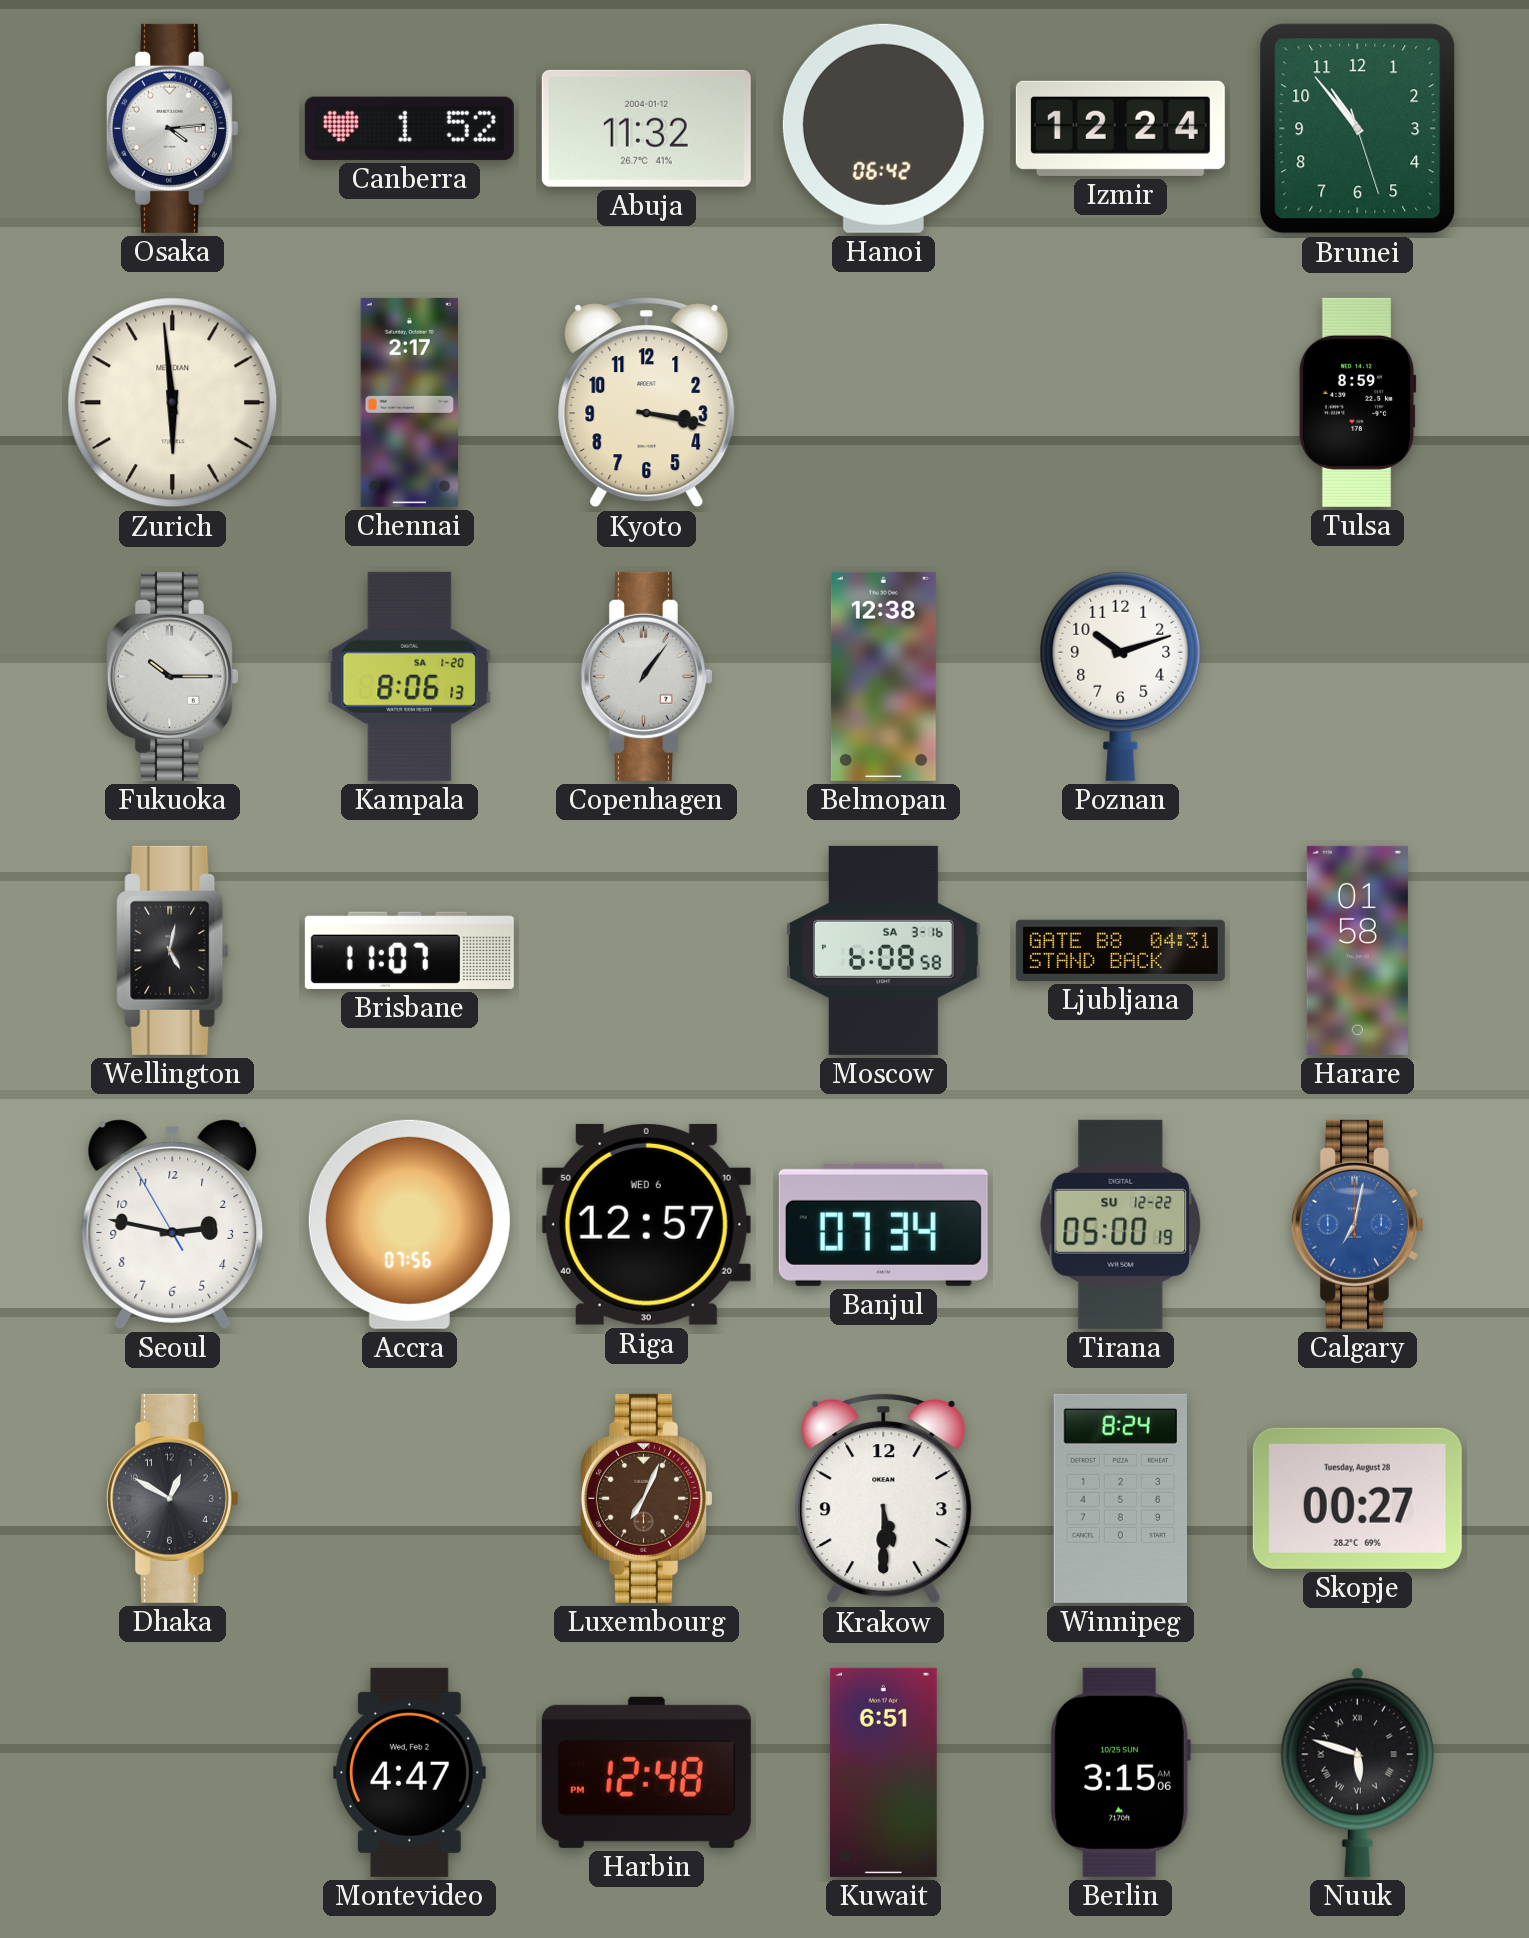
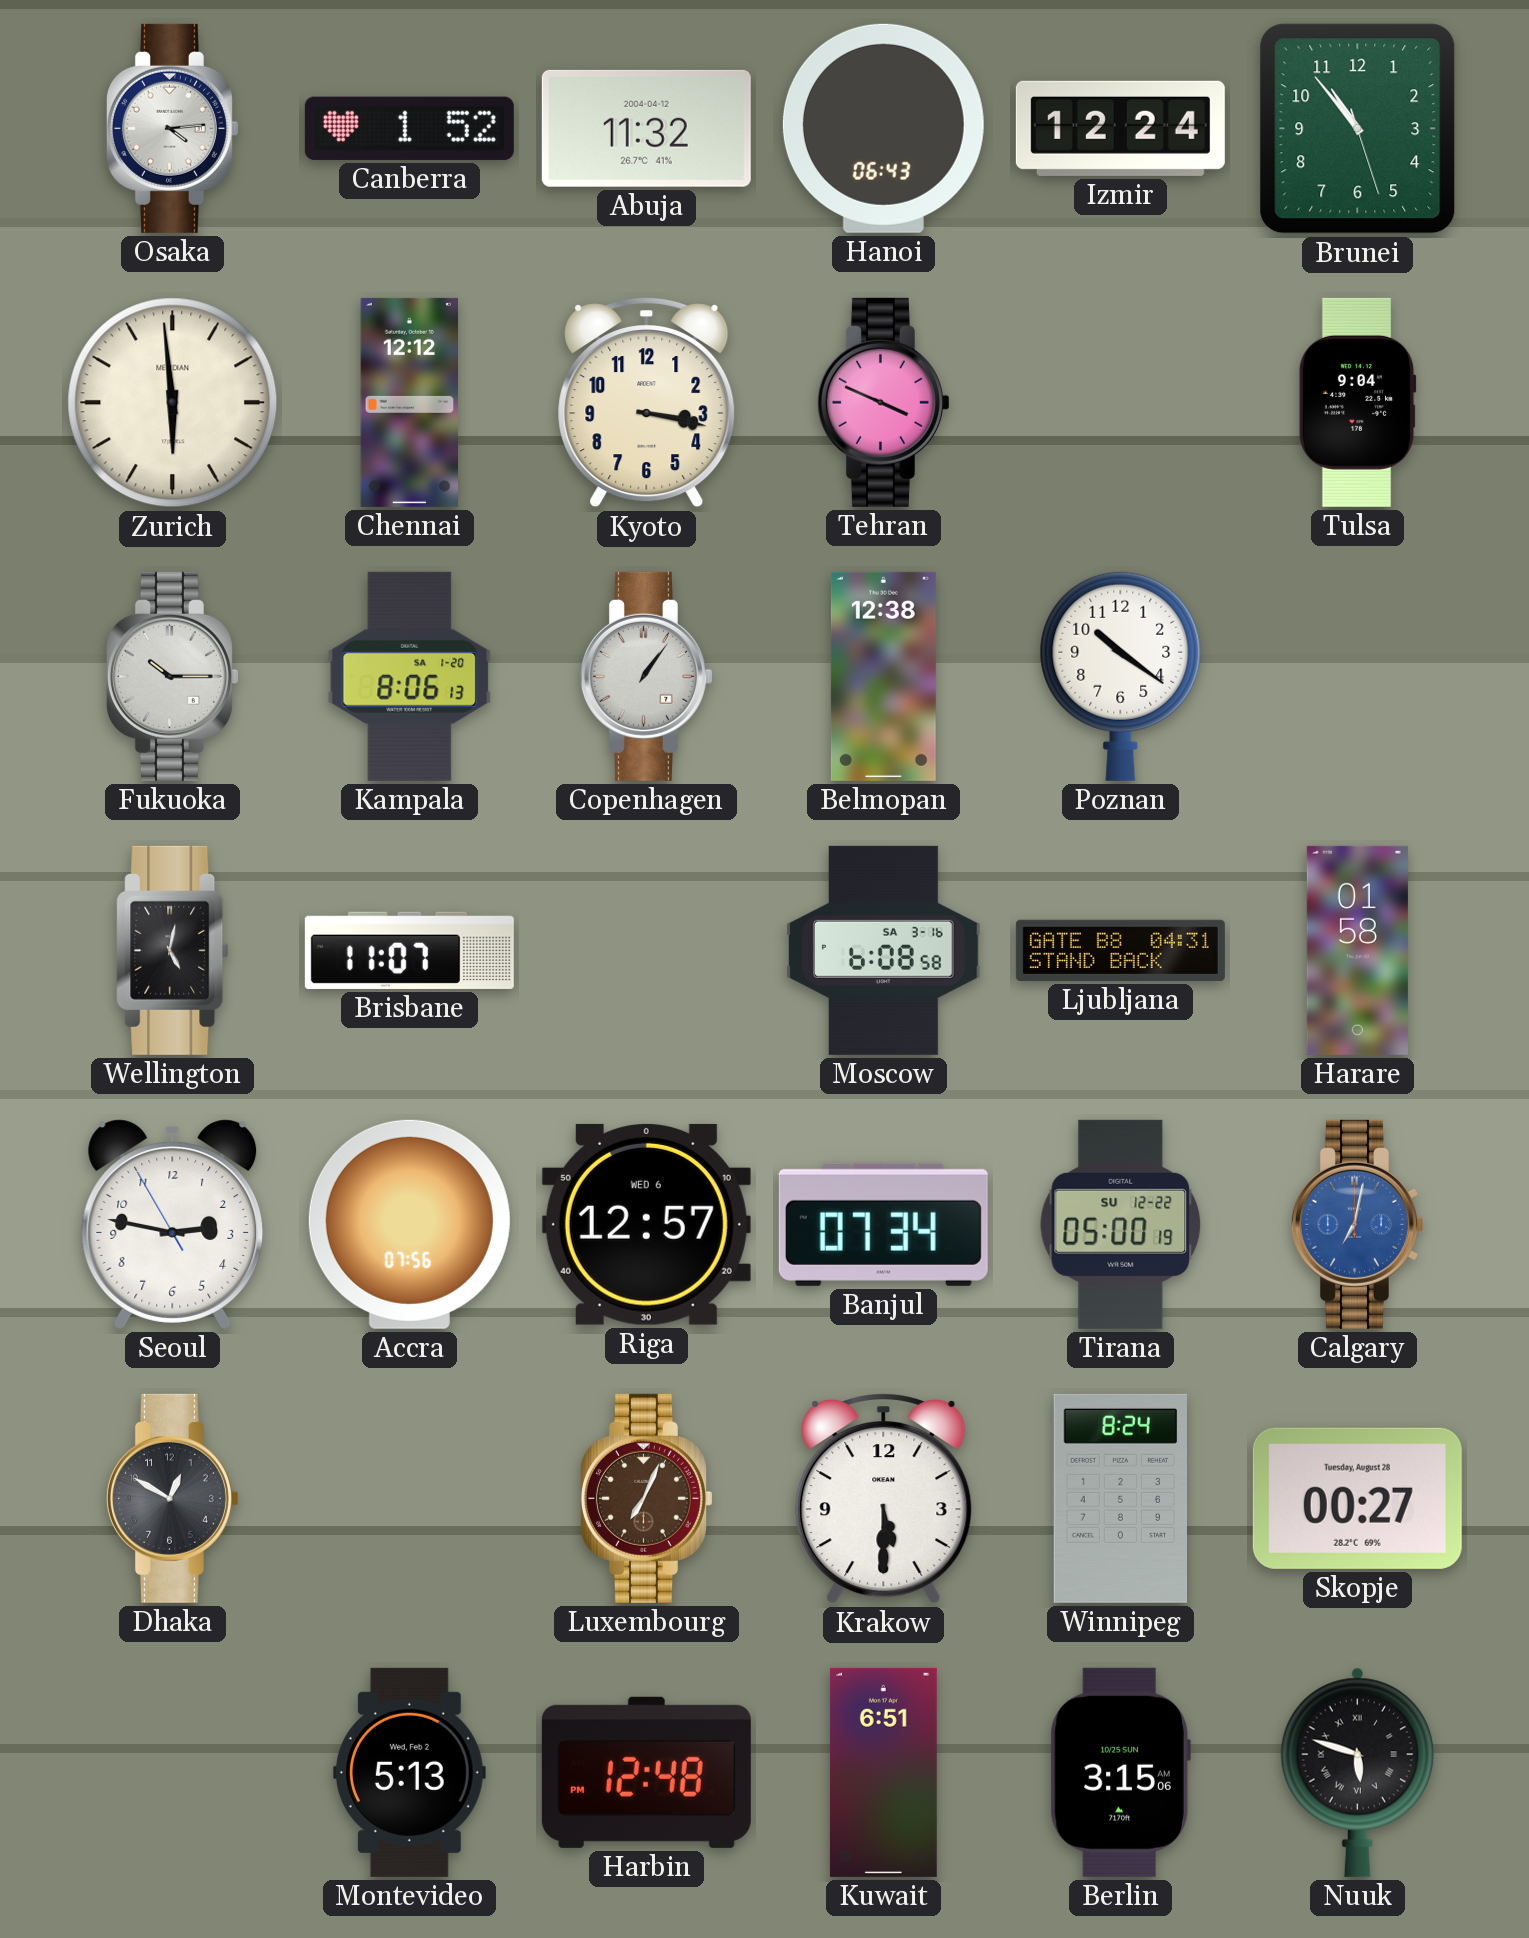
Abuja date: 2004-01-12 -> 2004-04-12
Hanoi: 06:42 -> 06:43
Chennai: 2:17 -> 12:12
Tehran: none -> 3:49
Tulsa: 8:59 -> 9:04
Poznan: 10:12 -> 10:21
Montevideo: 4:47 -> 5:13
